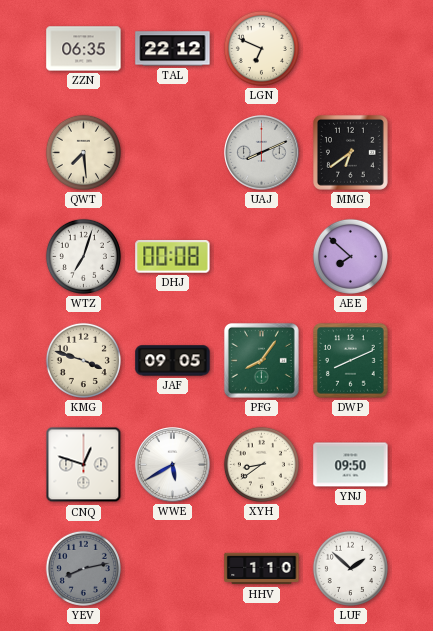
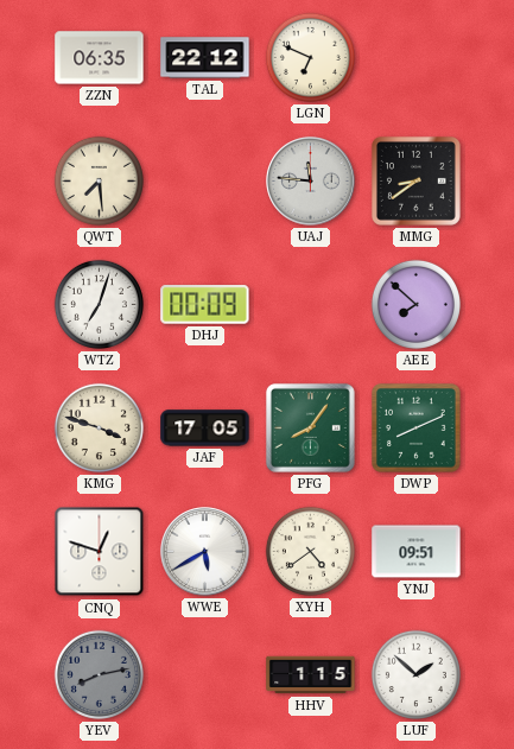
UAJ: 8:11 -> 11:46
MMG: 6:39 -> 8:39
DHJ: 00:08 -> 00:09
JAF: 09:05 -> 17:05
XYH: 8:39 -> 4:39
YNJ: 09:50 -> 09:51
HHV: 1:10 -> 1:15
